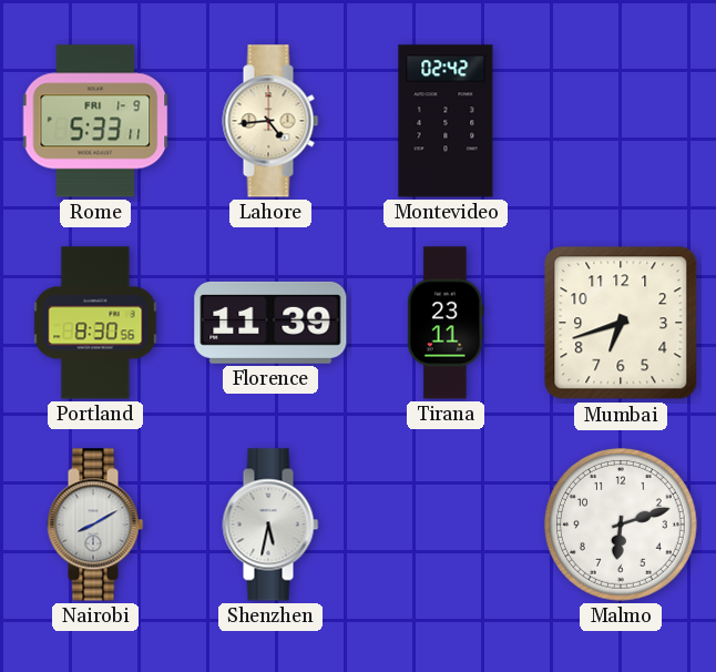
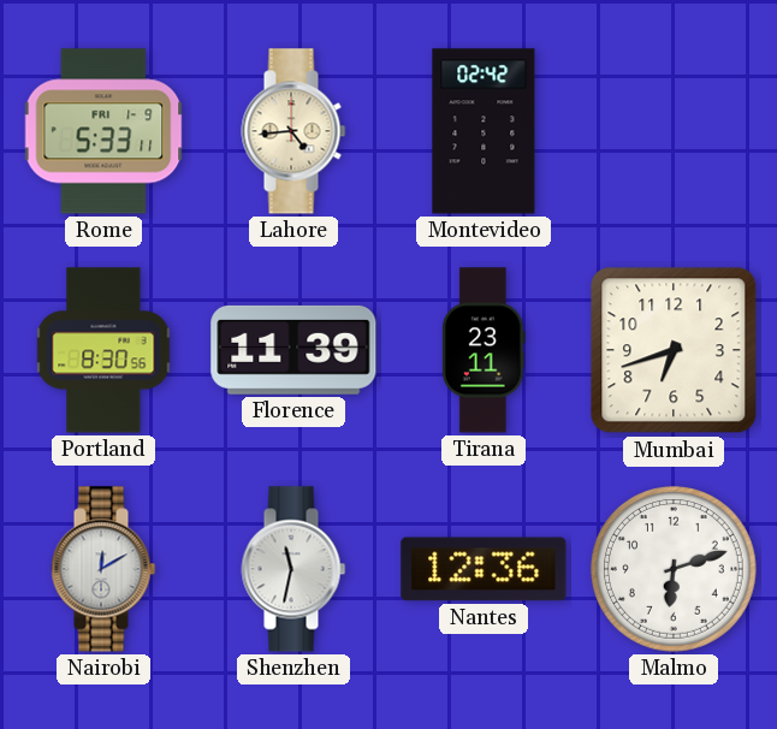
Nairobi: 8:10 -> 12:10
Shenzhen: 5:32 -> 11:32
Nantes: none -> 12:36
